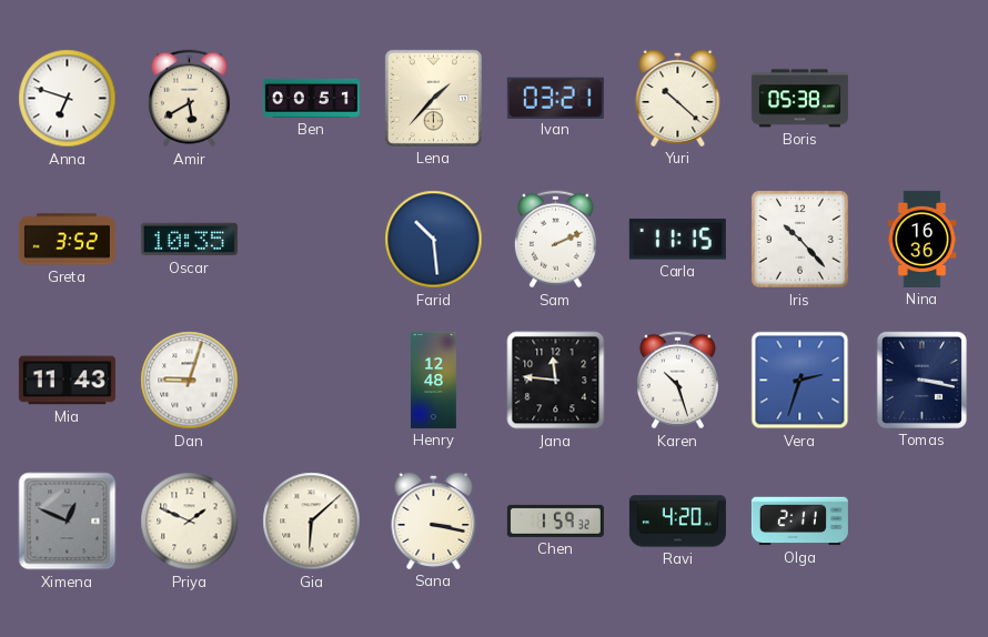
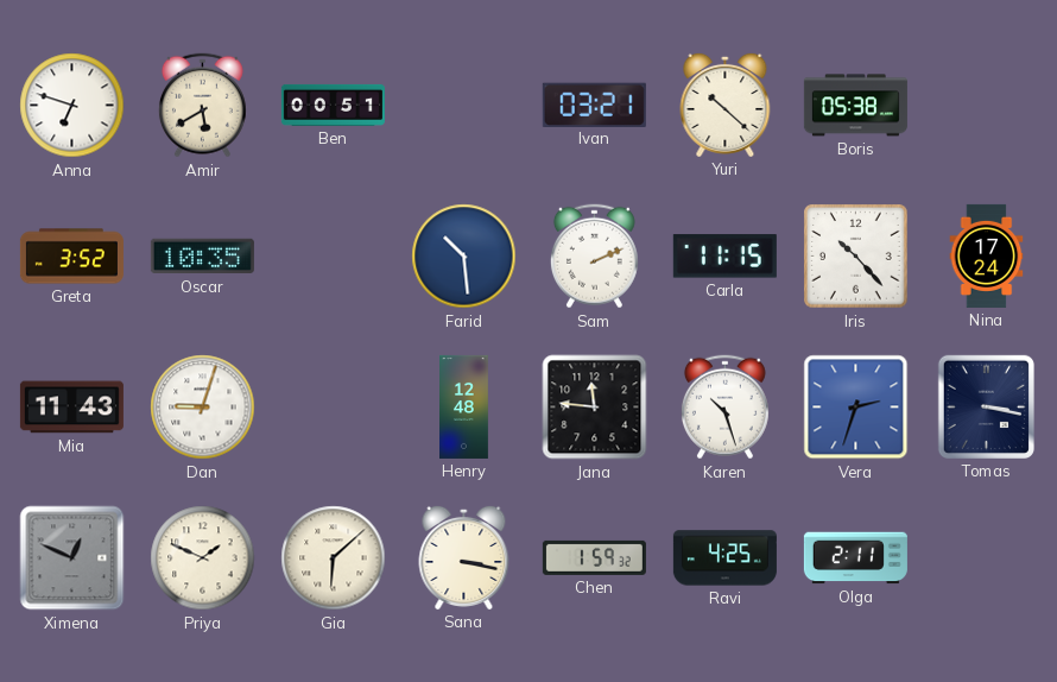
Lena: 1:37 -> none
Nina: 16:36 -> 17:24
Ravi: 4:20 -> 4:25
